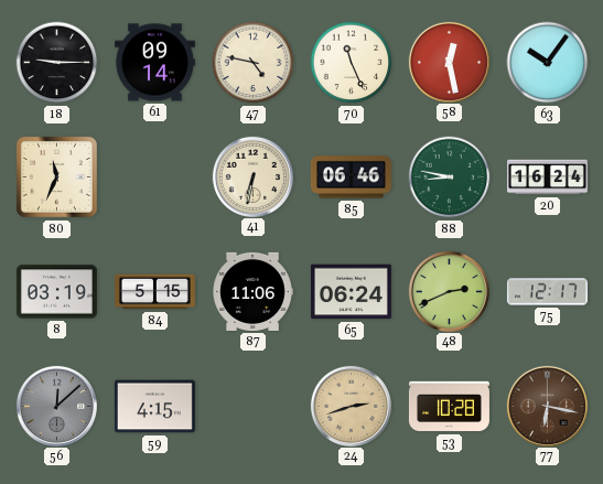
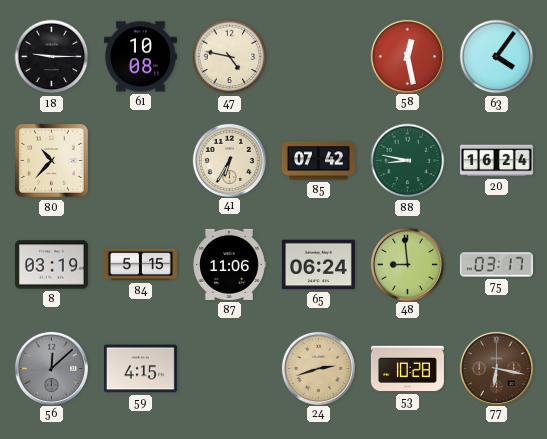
61: 09:14 -> 10:08
70: 11:26 -> none
63: 10:06 -> 4:06
80: 11:34 -> 10:37
41: 6:32 -> 6:35
85: 06:46 -> 07:42
48: 2:41 -> 8:59
75: 12:17 -> 03:17
